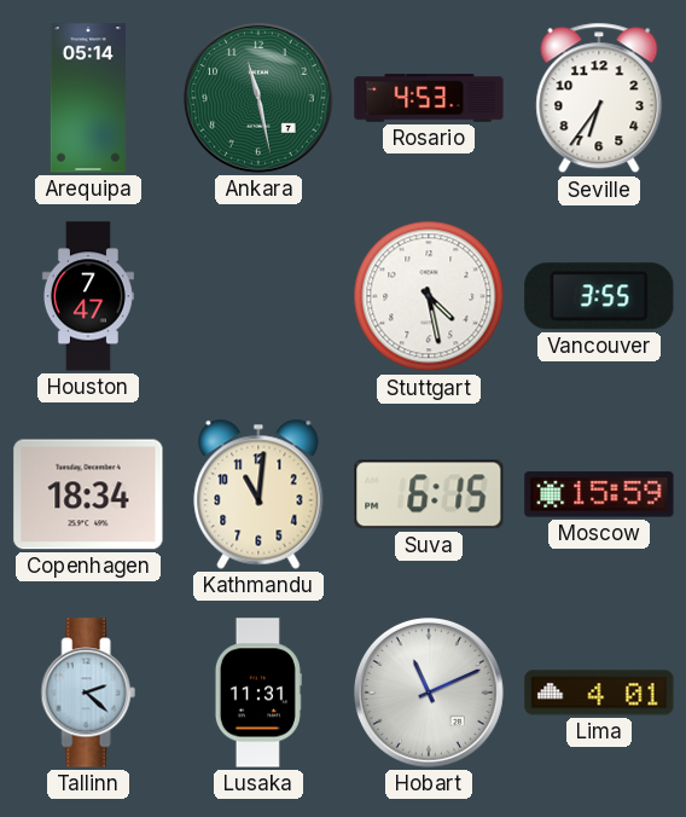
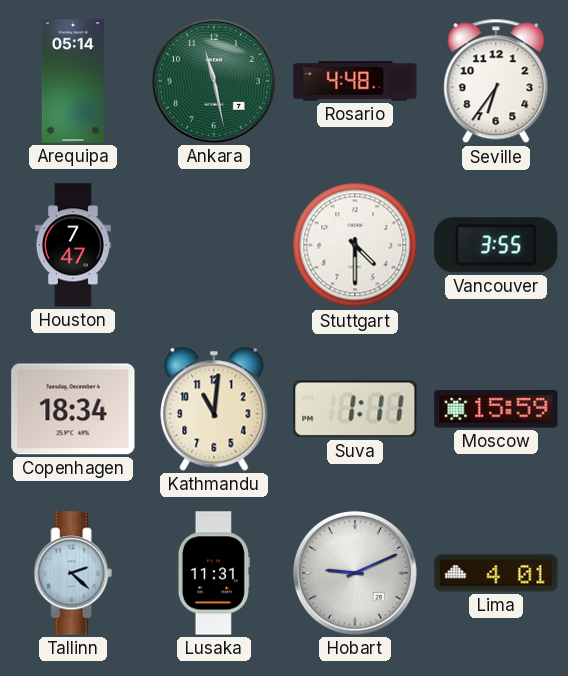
Rosario: 4:53 -> 4:48
Stuttgart: 4:28 -> 4:30
Suva: 6:15 -> 1:11
Hobart: 11:11 -> 9:11
